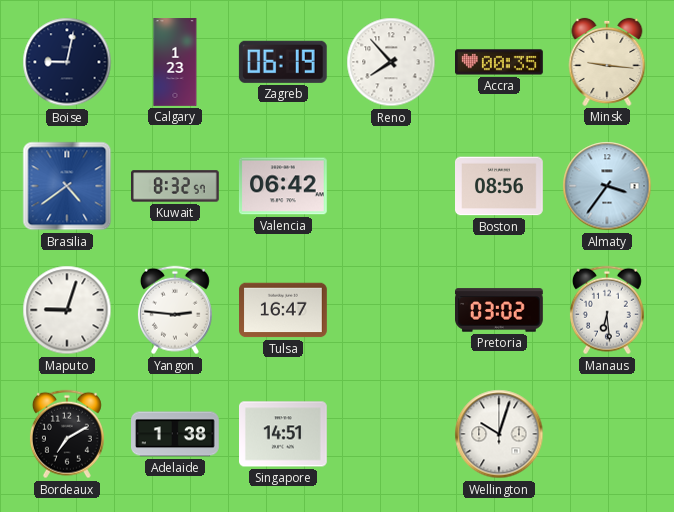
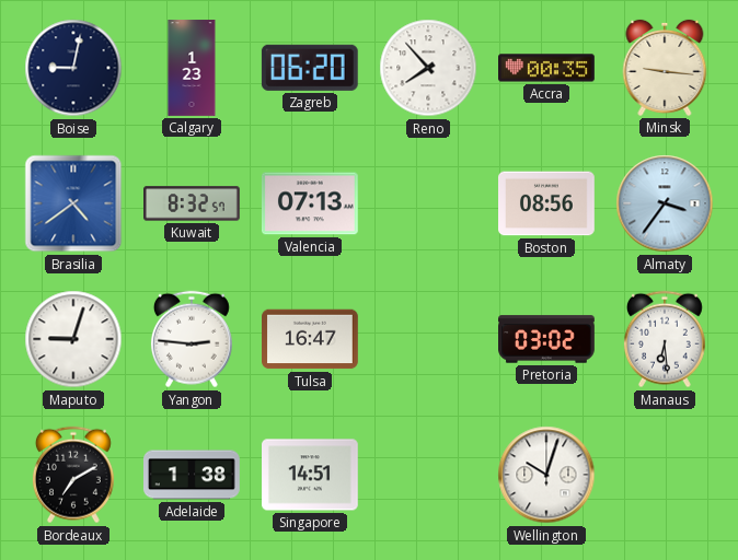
Zagreb: 06:19 -> 06:20
Valencia: 06:42 -> 07:13
